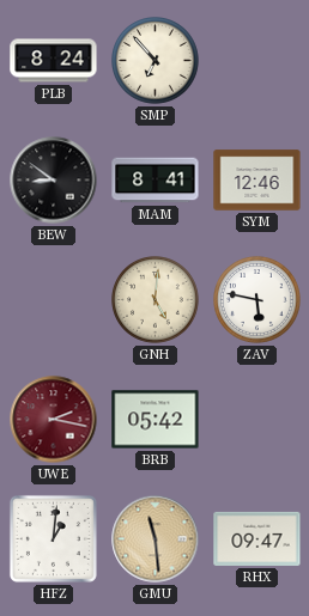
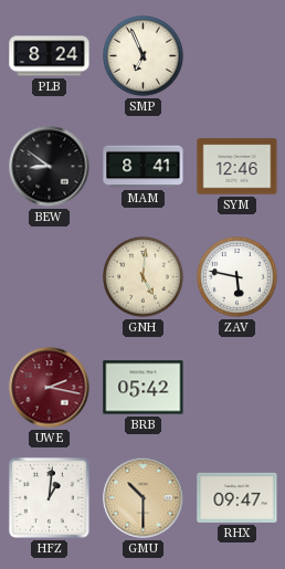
SMP: 6:53 -> 6:56
GMU: 11:29 -> 10:30
